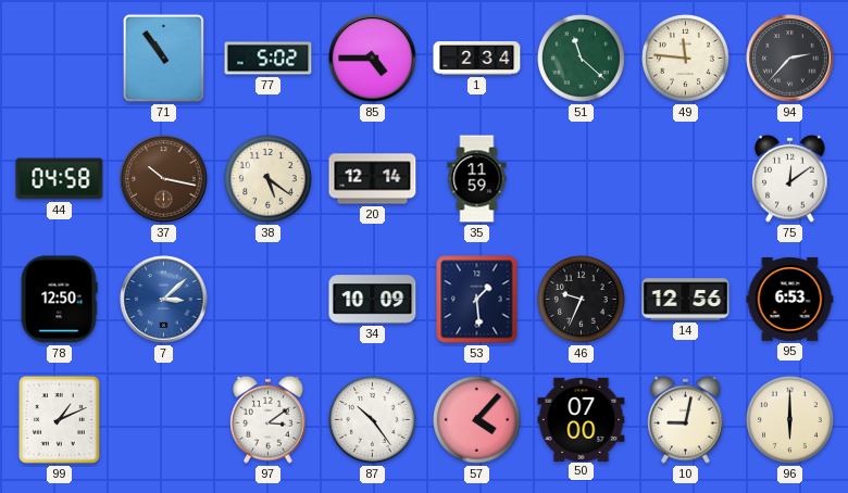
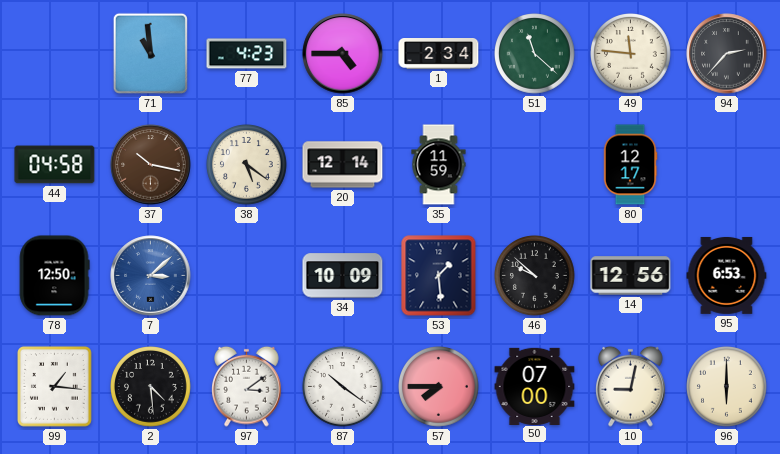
71: 10:54 -> 10:59
77: 5:02 -> 4:23
80: none -> 12:17
75: 12:09 -> none
46: 9:34 -> 9:52
99: 1:11 -> 1:16
2: none -> 4:29
87: 10:24 -> 10:21
57: 4:07 -> 7:45
